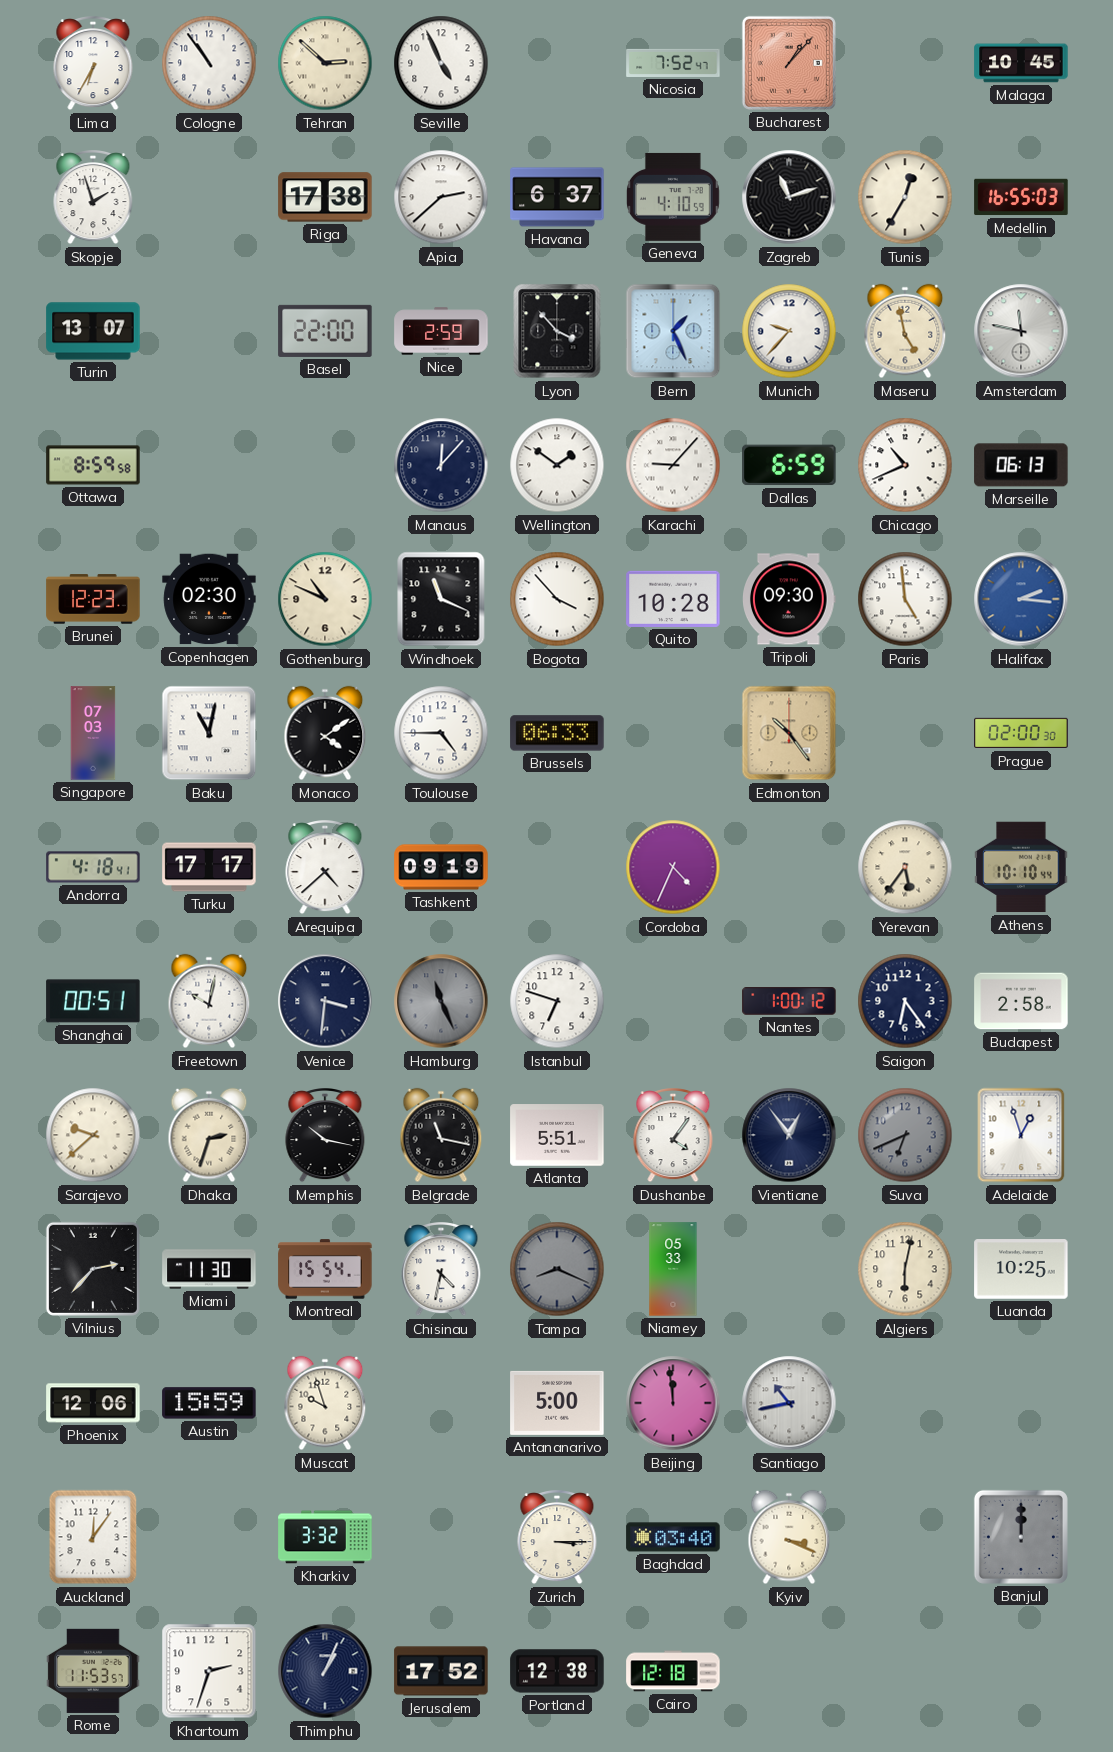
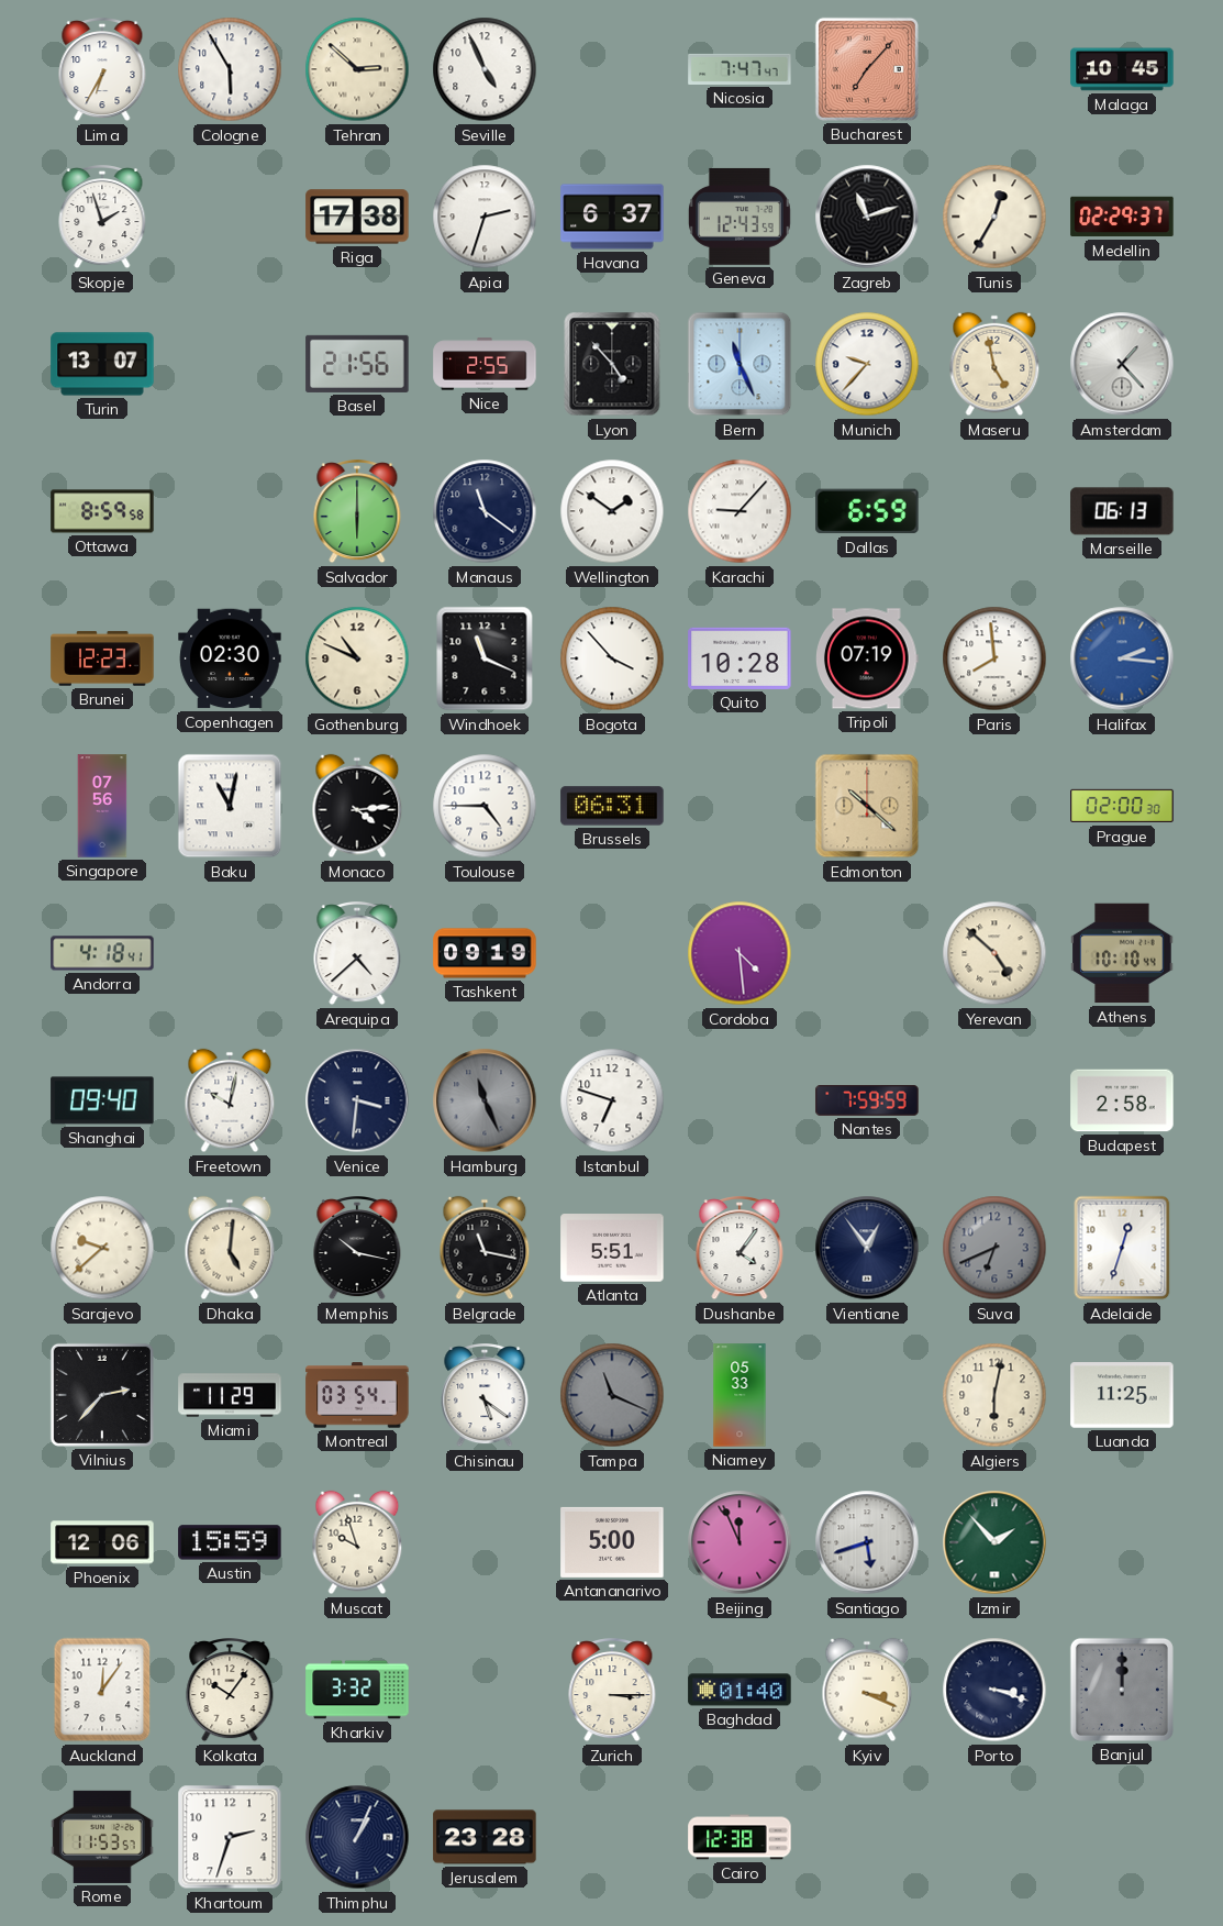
Cologne: 10:54 -> 5:55
Nicosia: 7:52 -> 7:47
Bucharest: 1:07 -> 7:07
Apia: 2:38 -> 2:33
Geneva: 4:10 -> 12:43
Medellin: 16:55 -> 02:29
Basel: 22:00 -> 21:56
Nice: 2:59 -> 2:55
Lyon: 3:53 -> 4:53
Bern: 1:26 -> 11:26
Amsterdam: 11:47 -> 1:23
Salvador: none -> 6:00
Manaus: 12:07 -> 11:21
Chicago: 10:41 -> none
Tripoli: 09:30 -> 07:19
Paris: 4:59 -> 7:59
Singapore: 07:03 -> 07:56
Monaco: 4:09 -> 4:14
Brussels: 06:33 -> 06:31
Edmonton: 10:24 -> 10:22
Turku: 17:17 -> none
Cordoba: 4:34 -> 4:29
Yerevan: 5:36 -> 4:52
Shanghai: 00:51 -> 09:40
Nantes: 1:00 -> 7:59
Saigon: 6:24 -> none
Dhaka: 2:33 -> 5:01
Adelaide: 12:57 -> 12:33
Miami: 11:30 -> 11:29
Montreal: 15:54 -> 03:54
Chisinau: 4:32 -> 5:21
Tampa: 8:19 -> 11:19
Luanda: 10:25 -> 11:25
Beijing: 11:59 -> 11:56
Santiago: 10:43 -> 5:42
Izmir: none -> 1:53
Kolkata: none -> 10:06
Baghdad: 03:40 -> 01:40
Porto: none -> 3:18
Jerusalem: 17:52 -> 23:28
Portland: 12:38 -> none
Cairo: 12:18 -> 12:38
